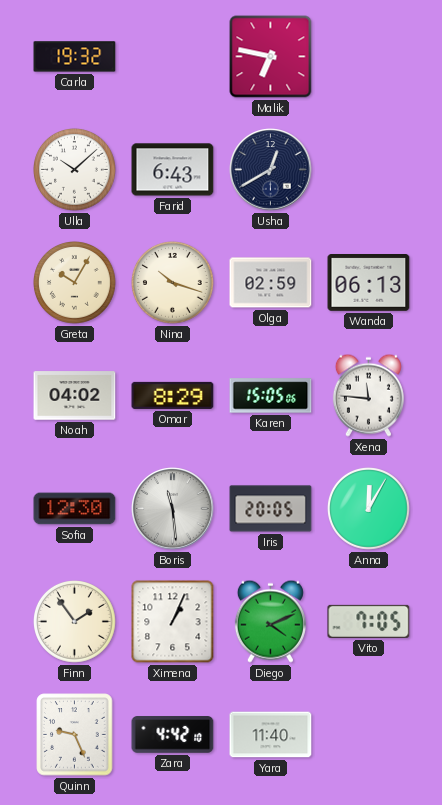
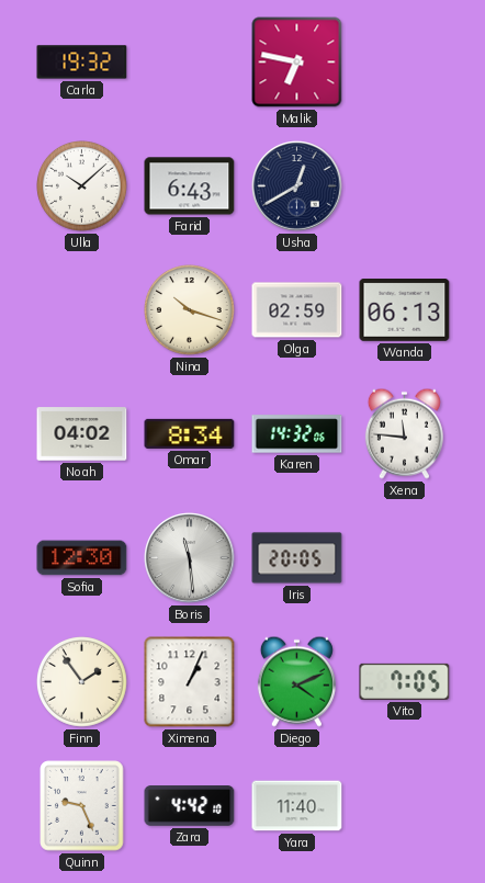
Greta: 10:05 -> none
Omar: 8:29 -> 8:34
Karen: 15:05 -> 14:32
Anna: 12:05 -> none
